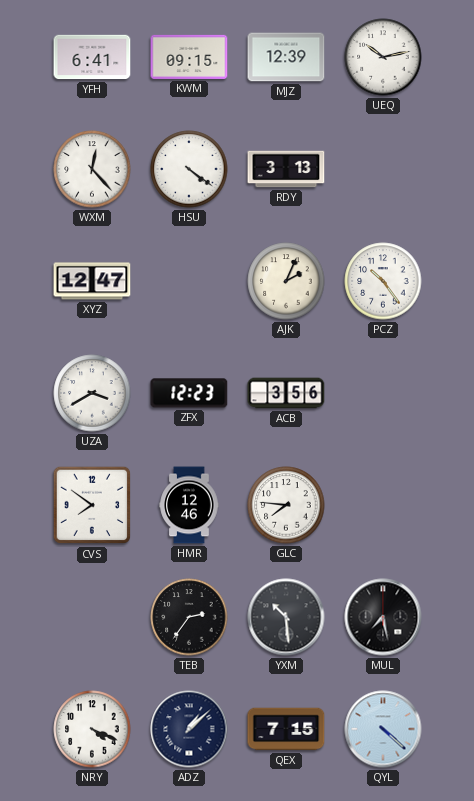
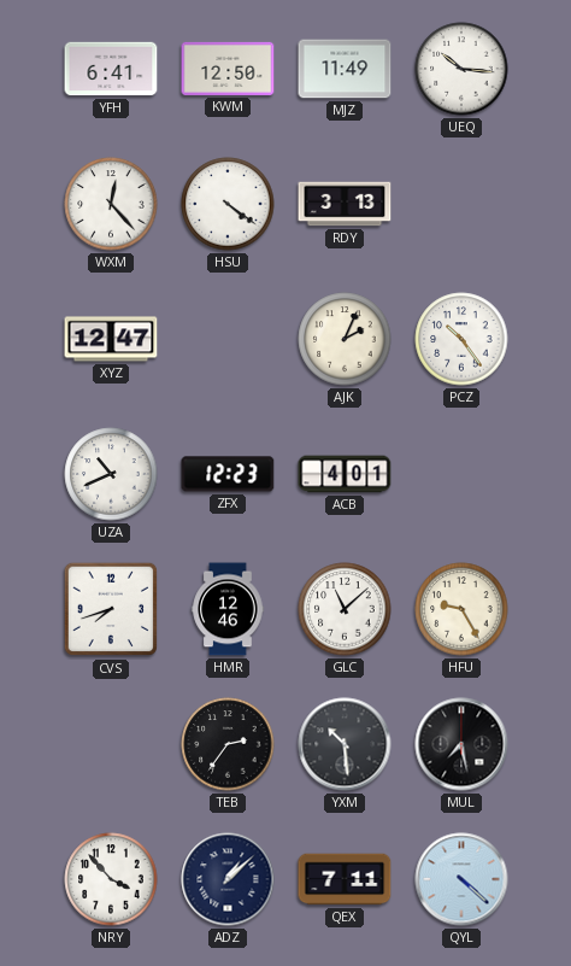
KWM: 09:15 -> 12:50
MJZ: 12:39 -> 11:49
UEQ: 10:13 -> 10:16
UZA: 3:40 -> 10:41
ACB: 3:56 -> 4:01
CVS: 7:51 -> 7:42
GLC: 7:46 -> 11:08
HFU: none -> 9:25
NRY: 4:19 -> 3:53
QEX: 7:15 -> 7:11
